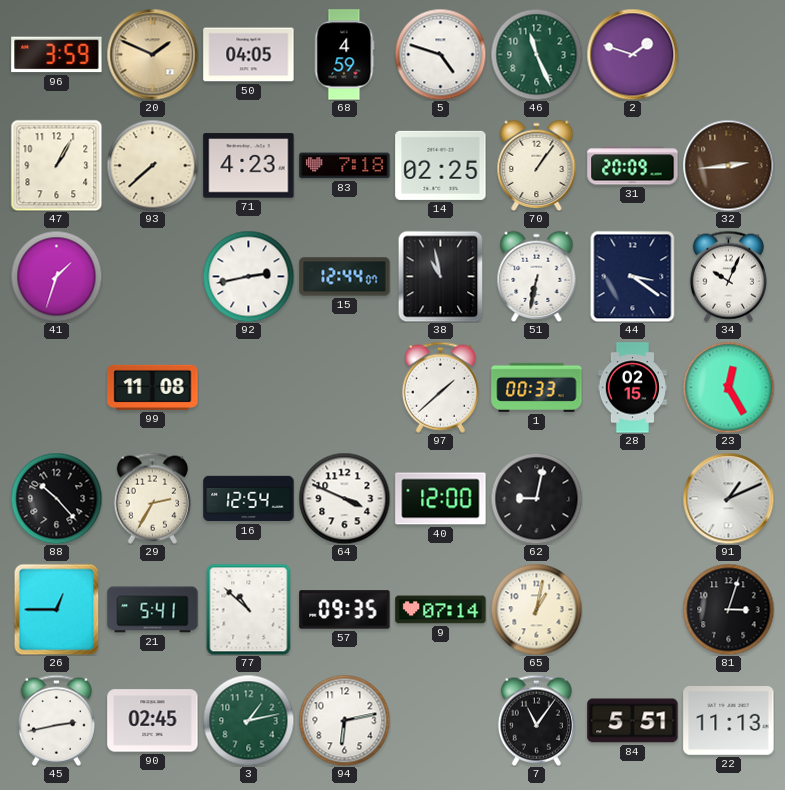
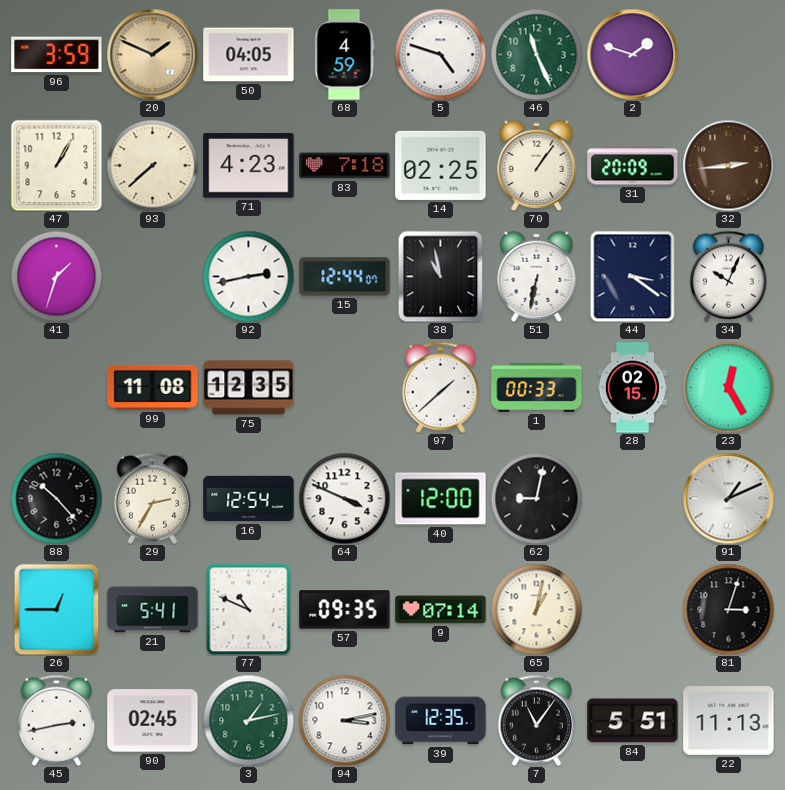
75: none -> 12:35
77: 10:52 -> 10:49
94: 6:13 -> 3:13
39: none -> 12:35
